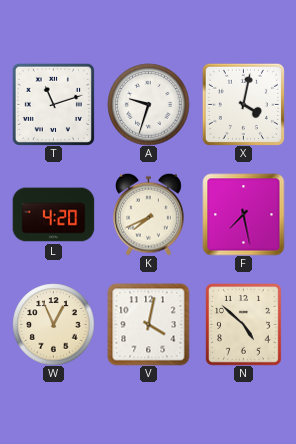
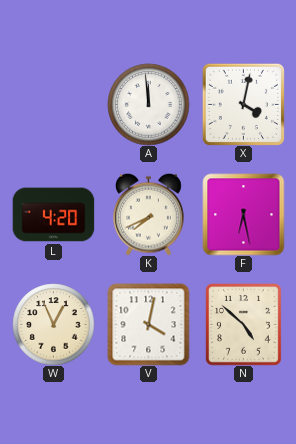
T: 11:12 -> none
A: 9:33 -> 11:59
F: 7:28 -> 6:28
